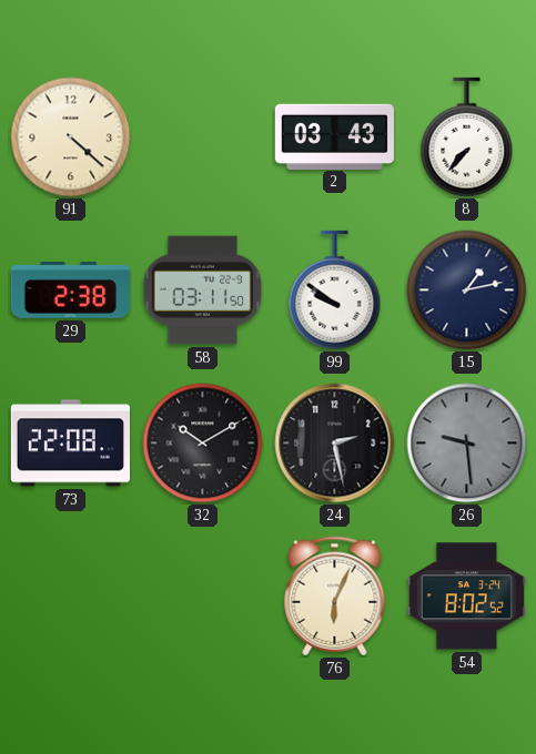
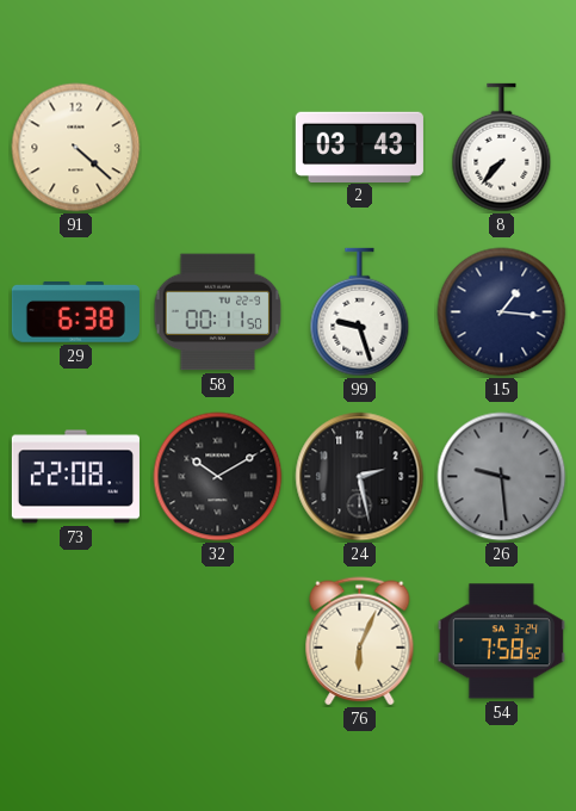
29: 2:38 -> 6:38
58: 03:11 -> 00:11
99: 9:51 -> 9:27
15: 1:13 -> 1:16
54: 8:02 -> 7:58
